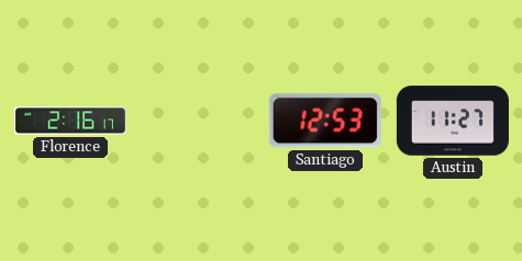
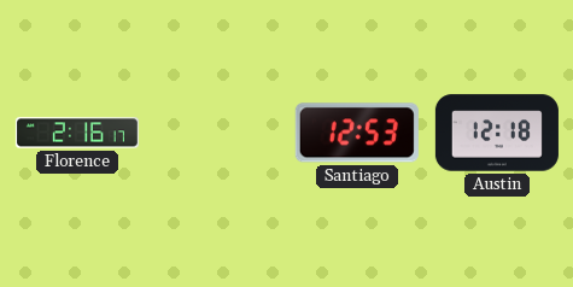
Austin: 11:27 -> 12:18
